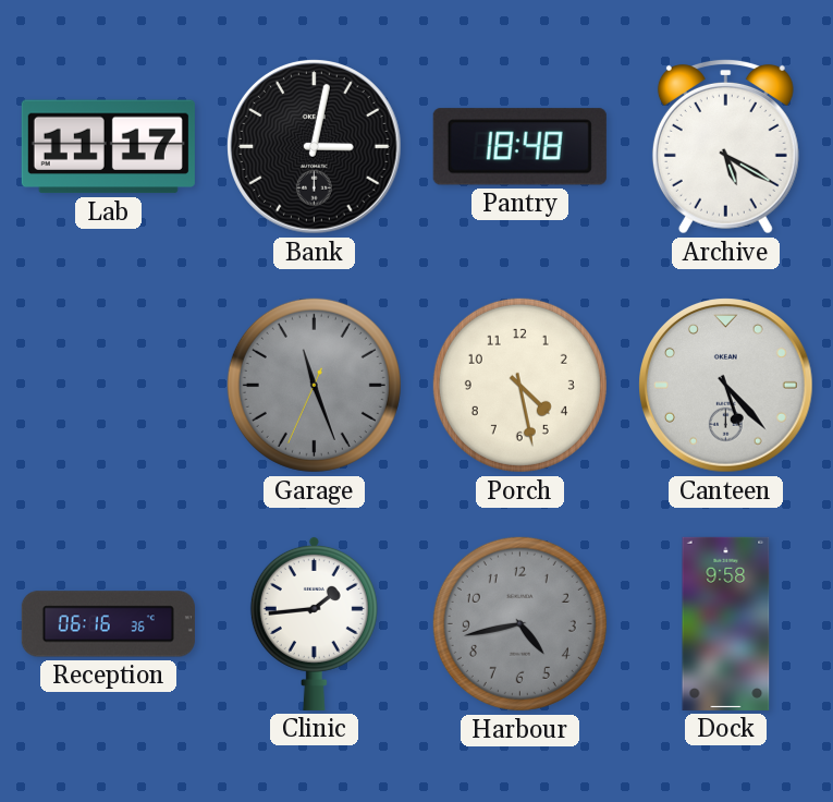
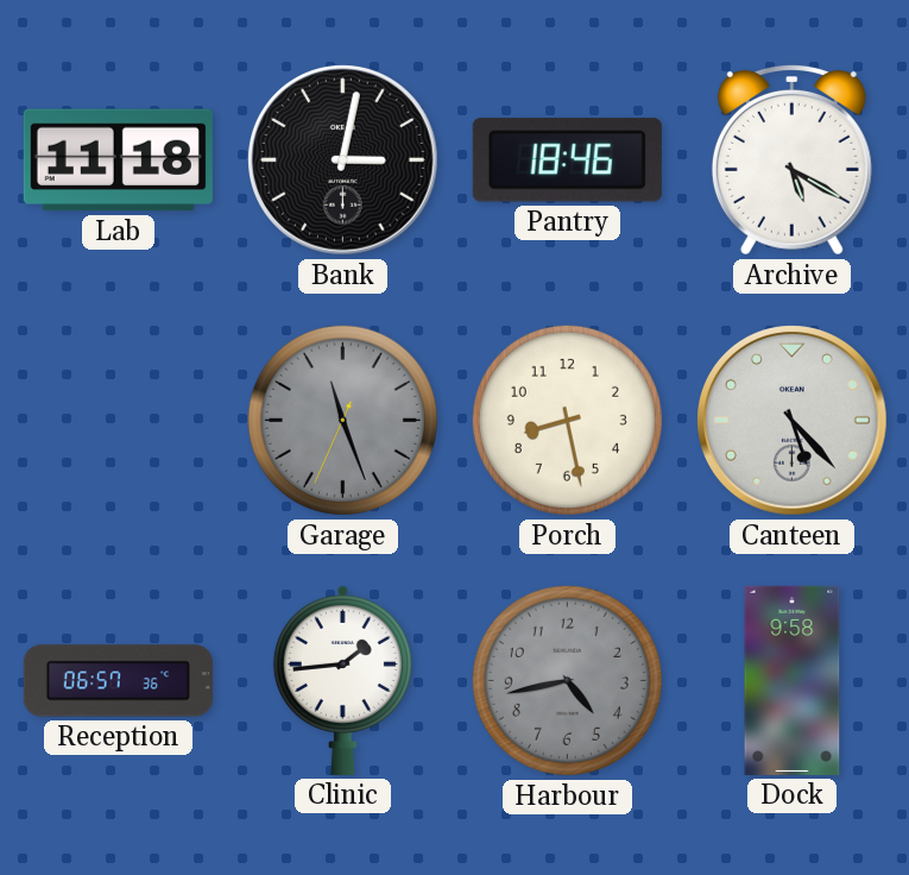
Lab: 11:17 -> 11:18
Pantry: 18:48 -> 18:46
Porch: 4:28 -> 8:28
Reception: 06:16 -> 06:57
